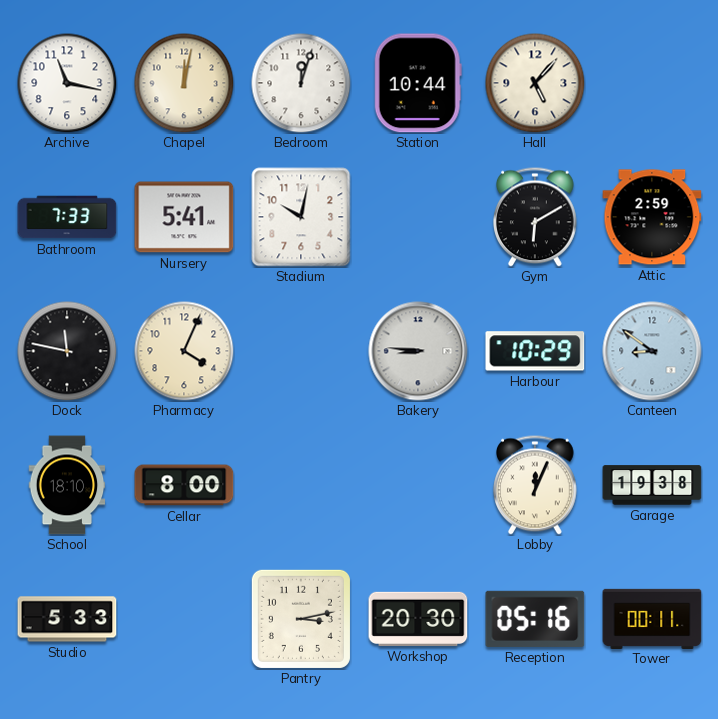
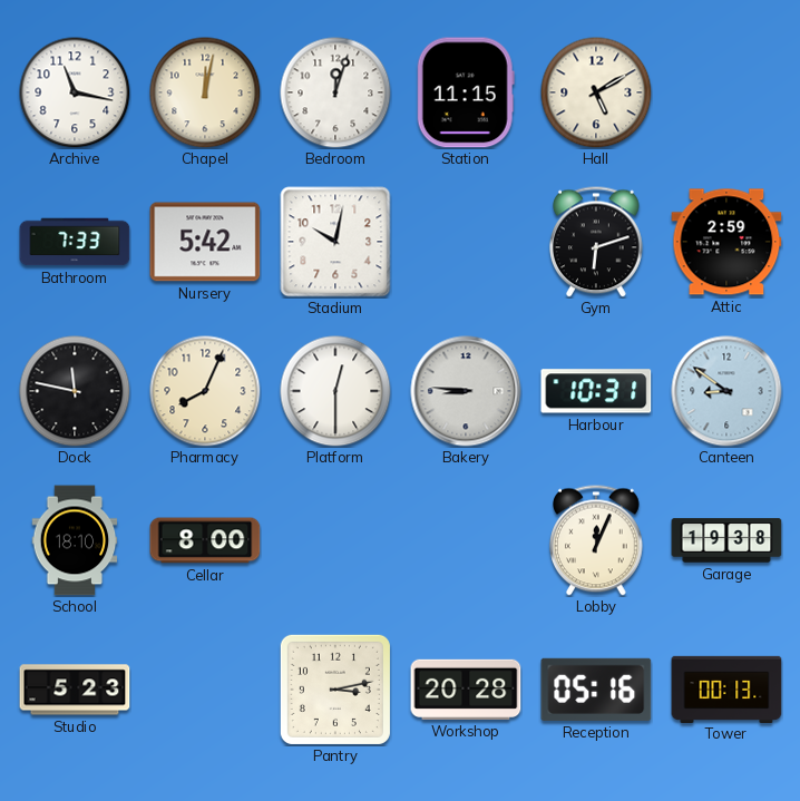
Station: 10:44 -> 11:15
Hall: 5:07 -> 5:10
Nursery: 5:41 -> 5:42
Gym: 6:10 -> 6:12
Pharmacy: 4:04 -> 8:04
Platform: none -> 12:30
Harbour: 10:29 -> 10:31
Studio: 5:33 -> 5:23
Workshop: 20:30 -> 20:28
Tower: 00:11 -> 00:13
